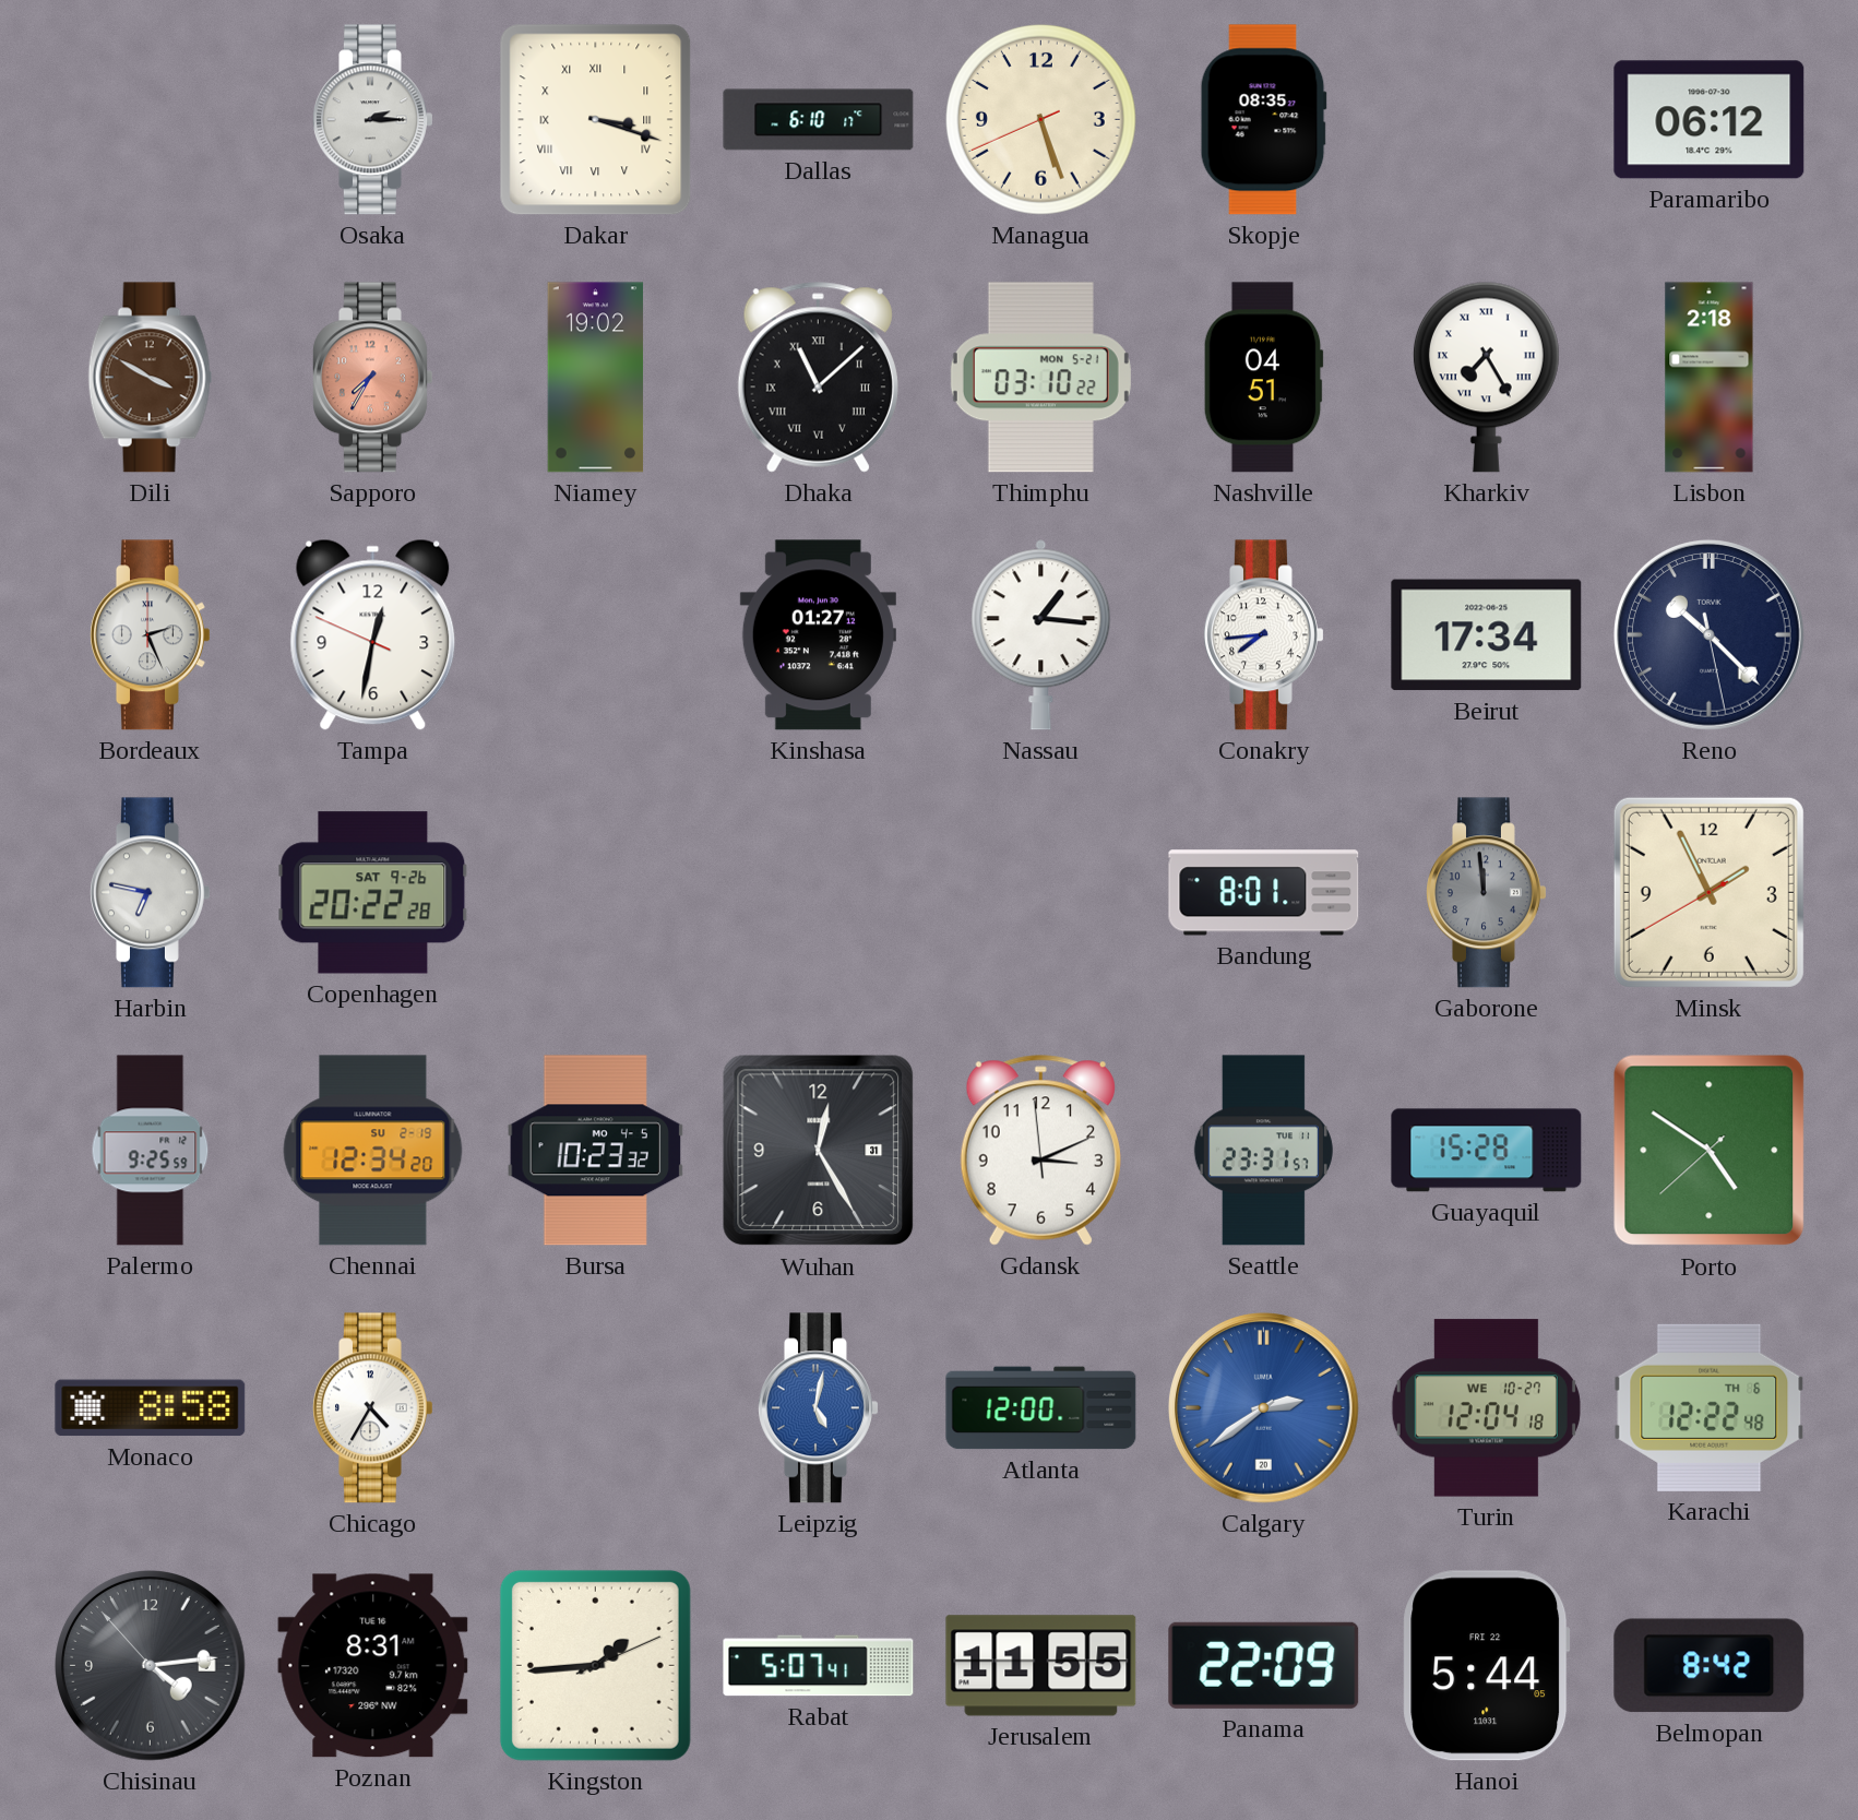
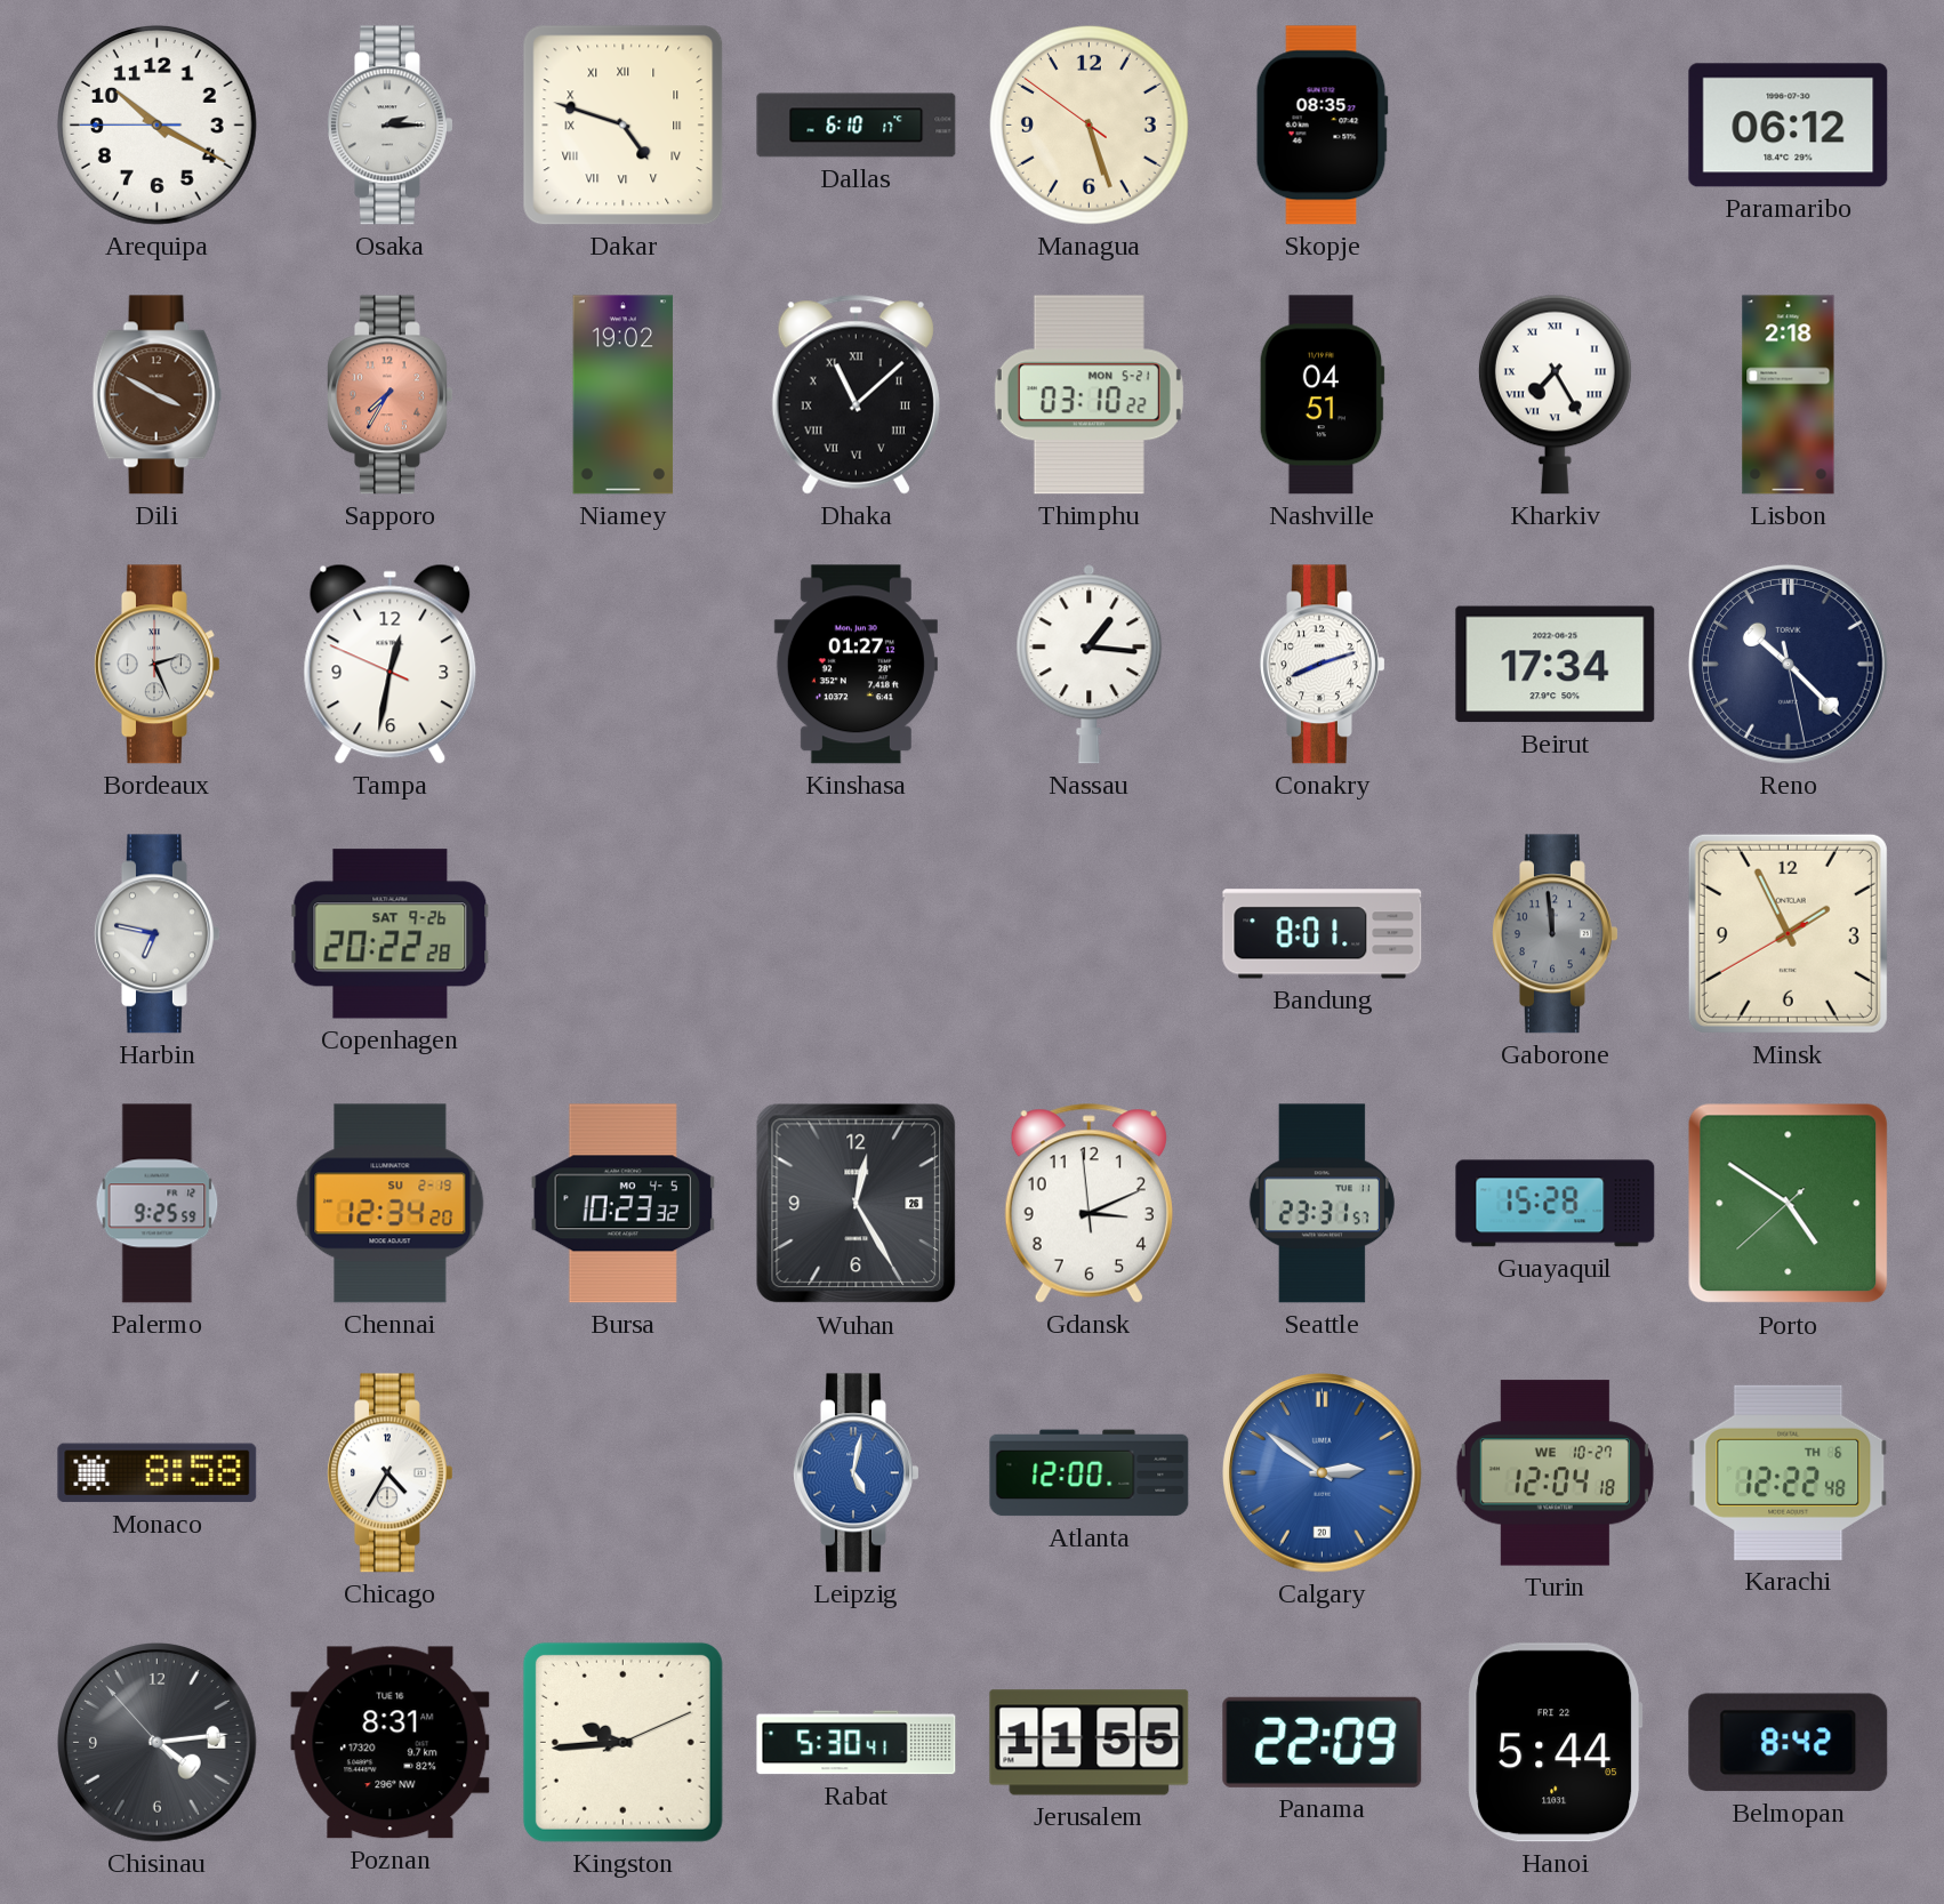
Arequipa: none -> 10:19
Dakar: 3:18 -> 4:48
Managua: 5:26:41 -> 5:26:51
Conakry: 7:44 -> 8:12
Wuhan date: 31 -> 26
Calgary: 2:39 -> 2:51
Kingston: 1:44 -> 9:44
Rabat: 5:07 -> 5:30
